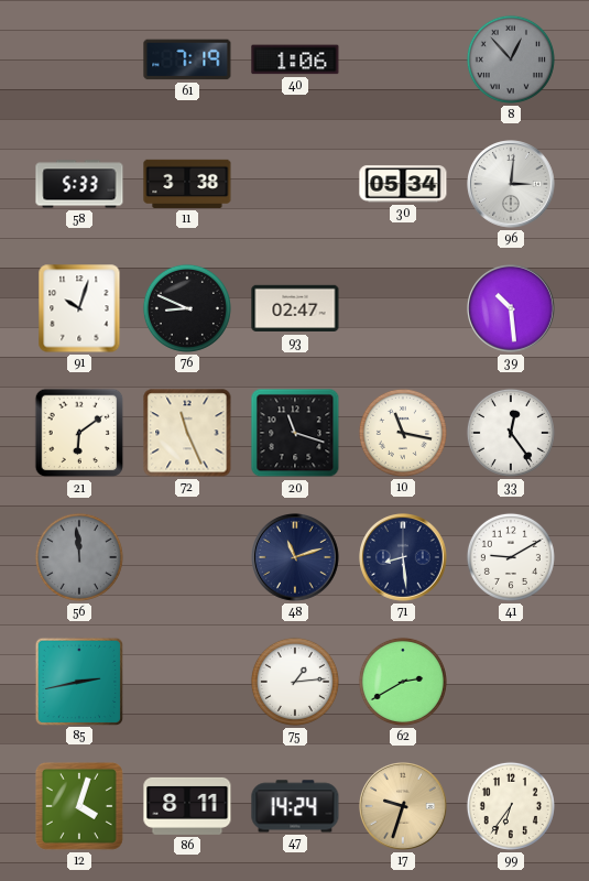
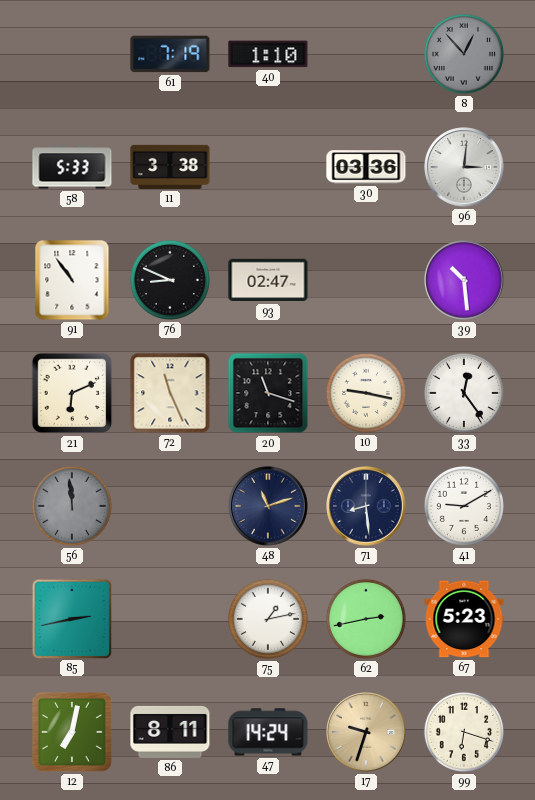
40: 1:06 -> 1:10
30: 05:34 -> 03:36
91: 10:03 -> 10:54
21: 6:09 -> 6:11
10: 11:17 -> 9:17
75: 1:14 -> 1:13
62: 2:40 -> 2:43
67: none -> 5:23
12: 4:03 -> 7:02
99: 6:36 -> 6:18
